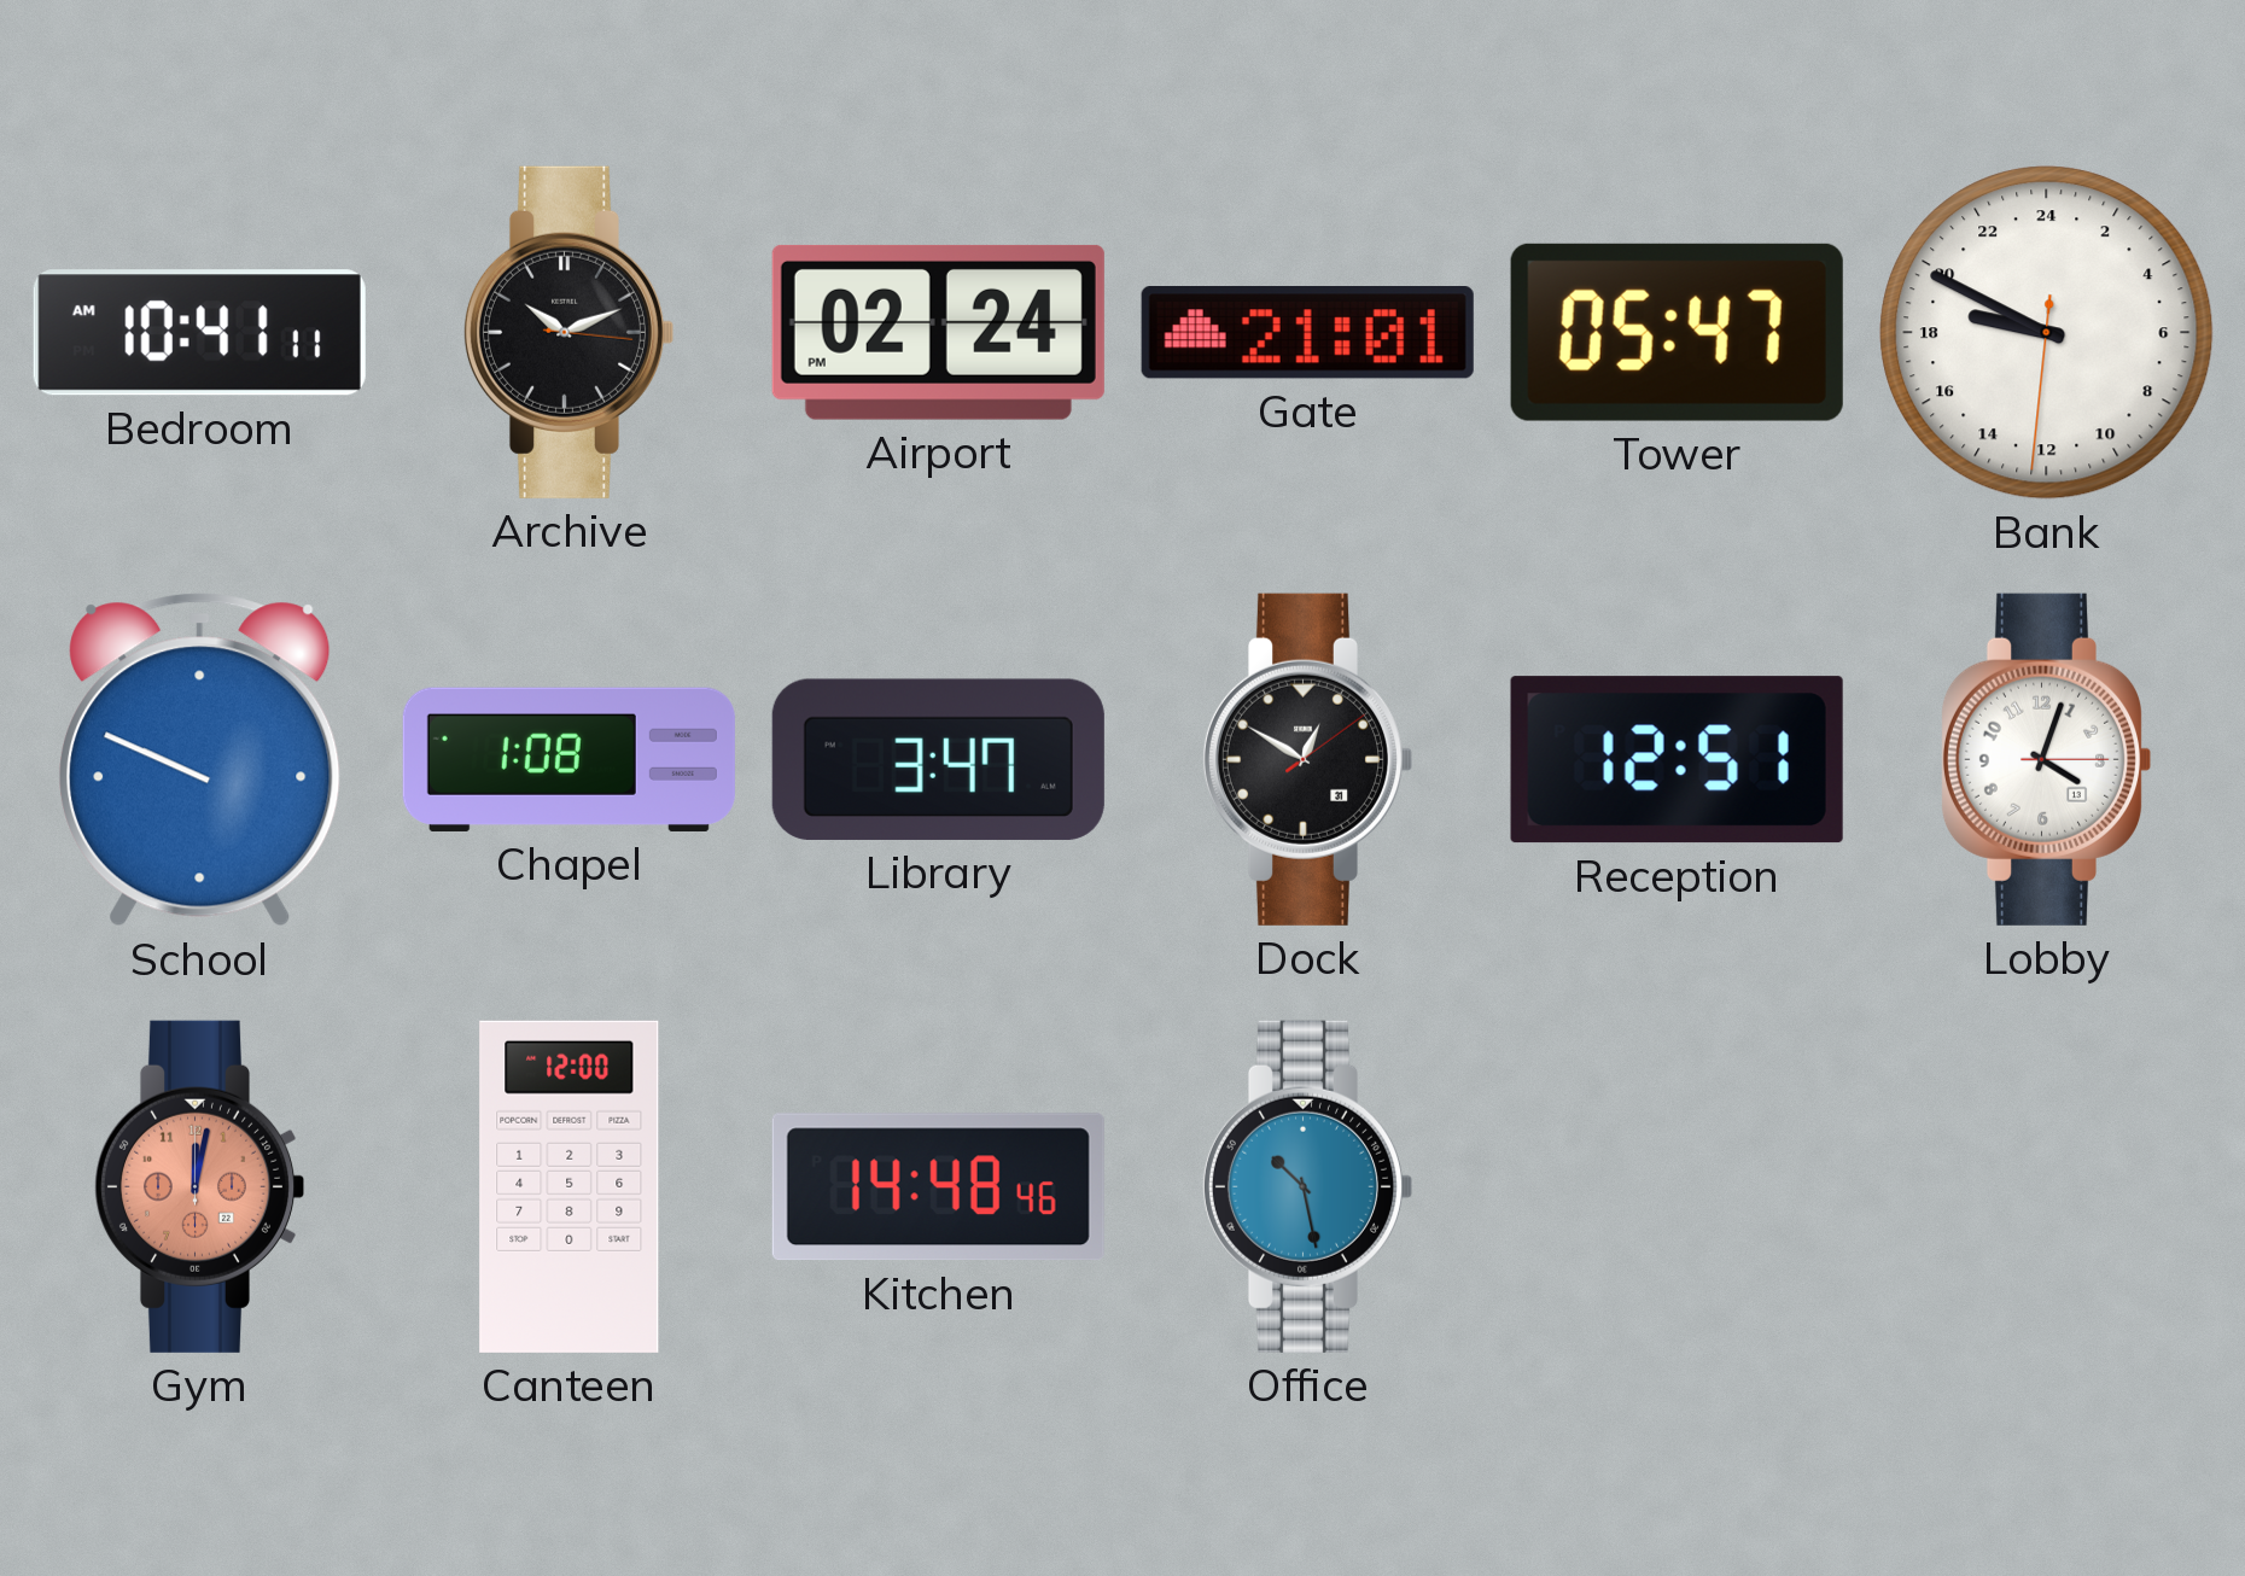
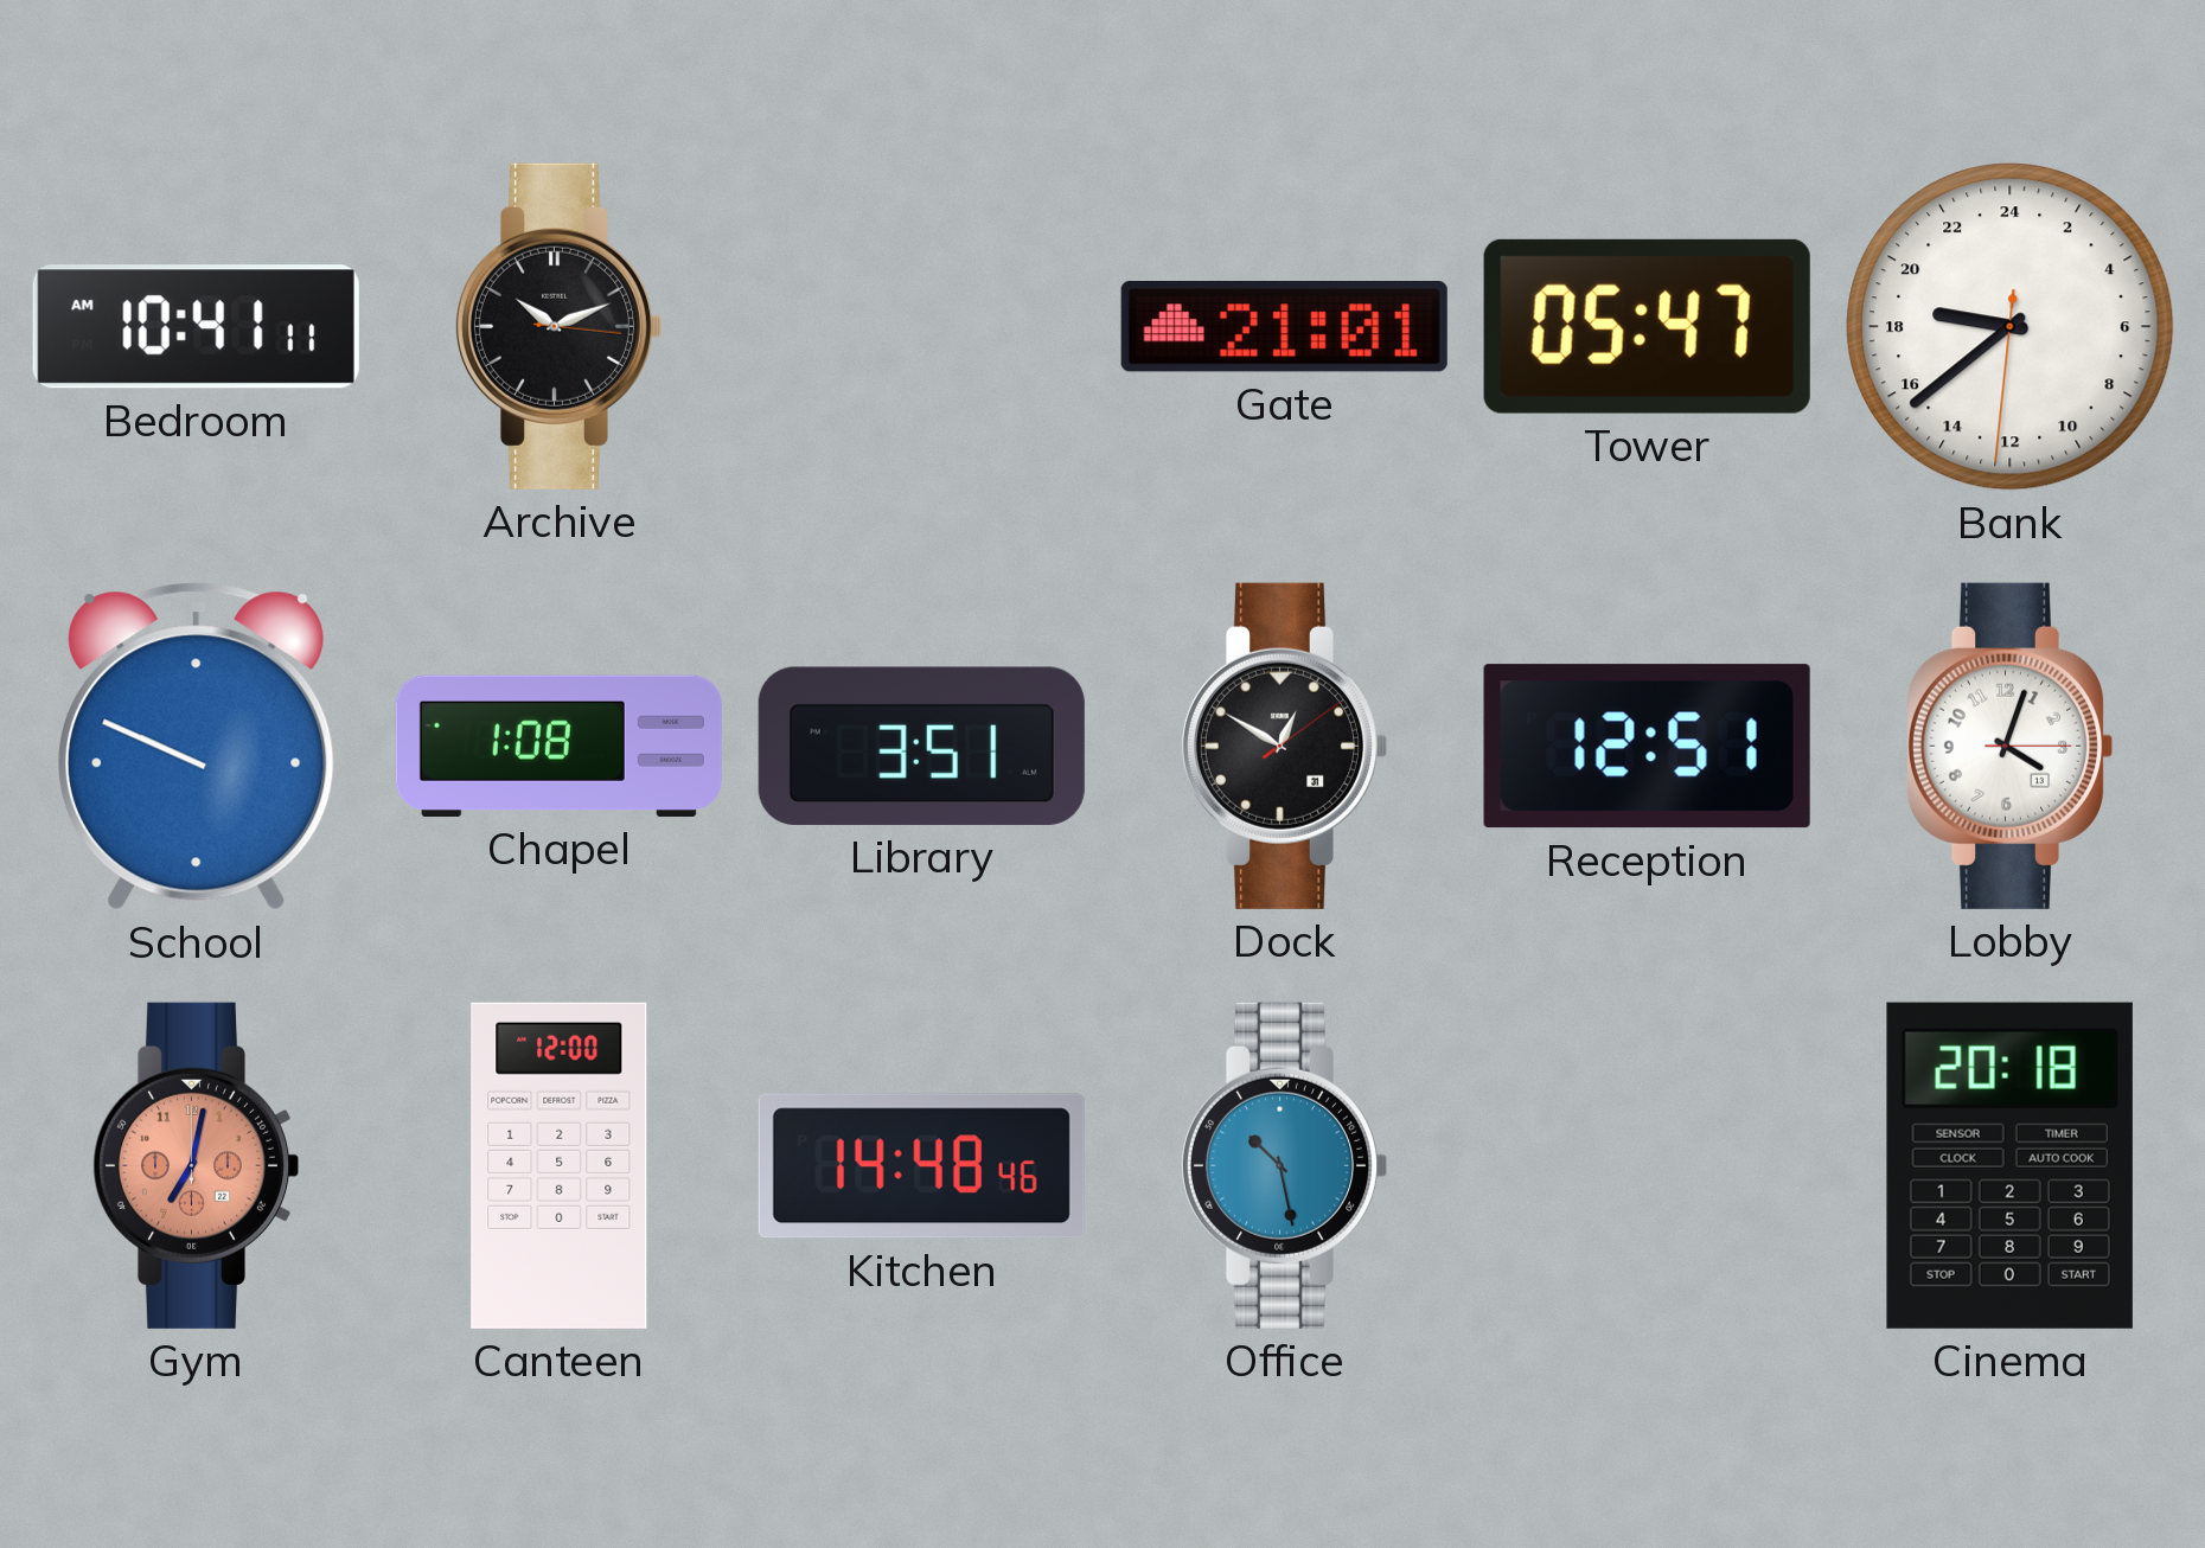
Airport: 02:24 -> none
Bank: 18:49 -> 18:38
Library: 3:47 -> 3:51
Gym: 12:02 -> 7:02
Cinema: none -> 20:18
